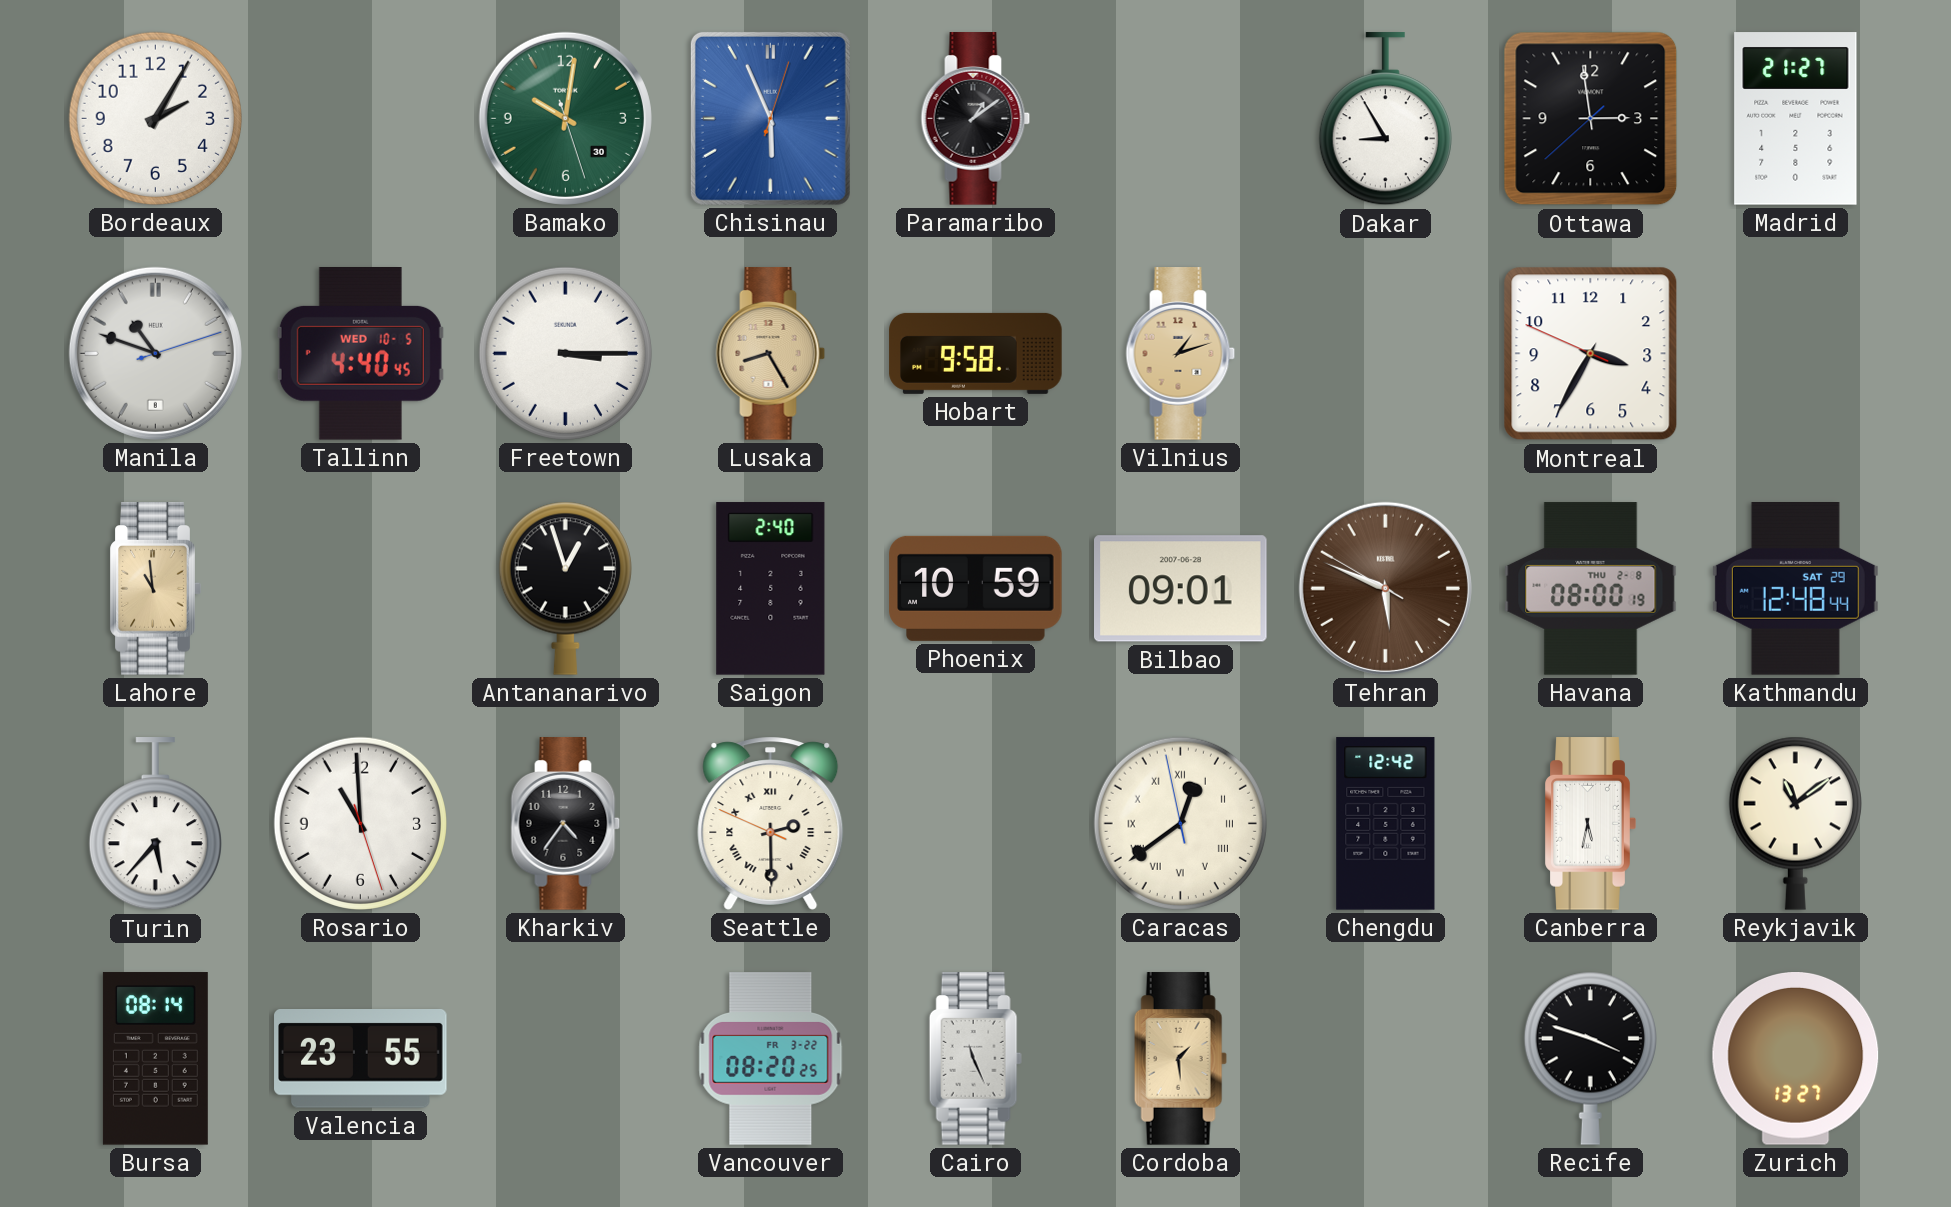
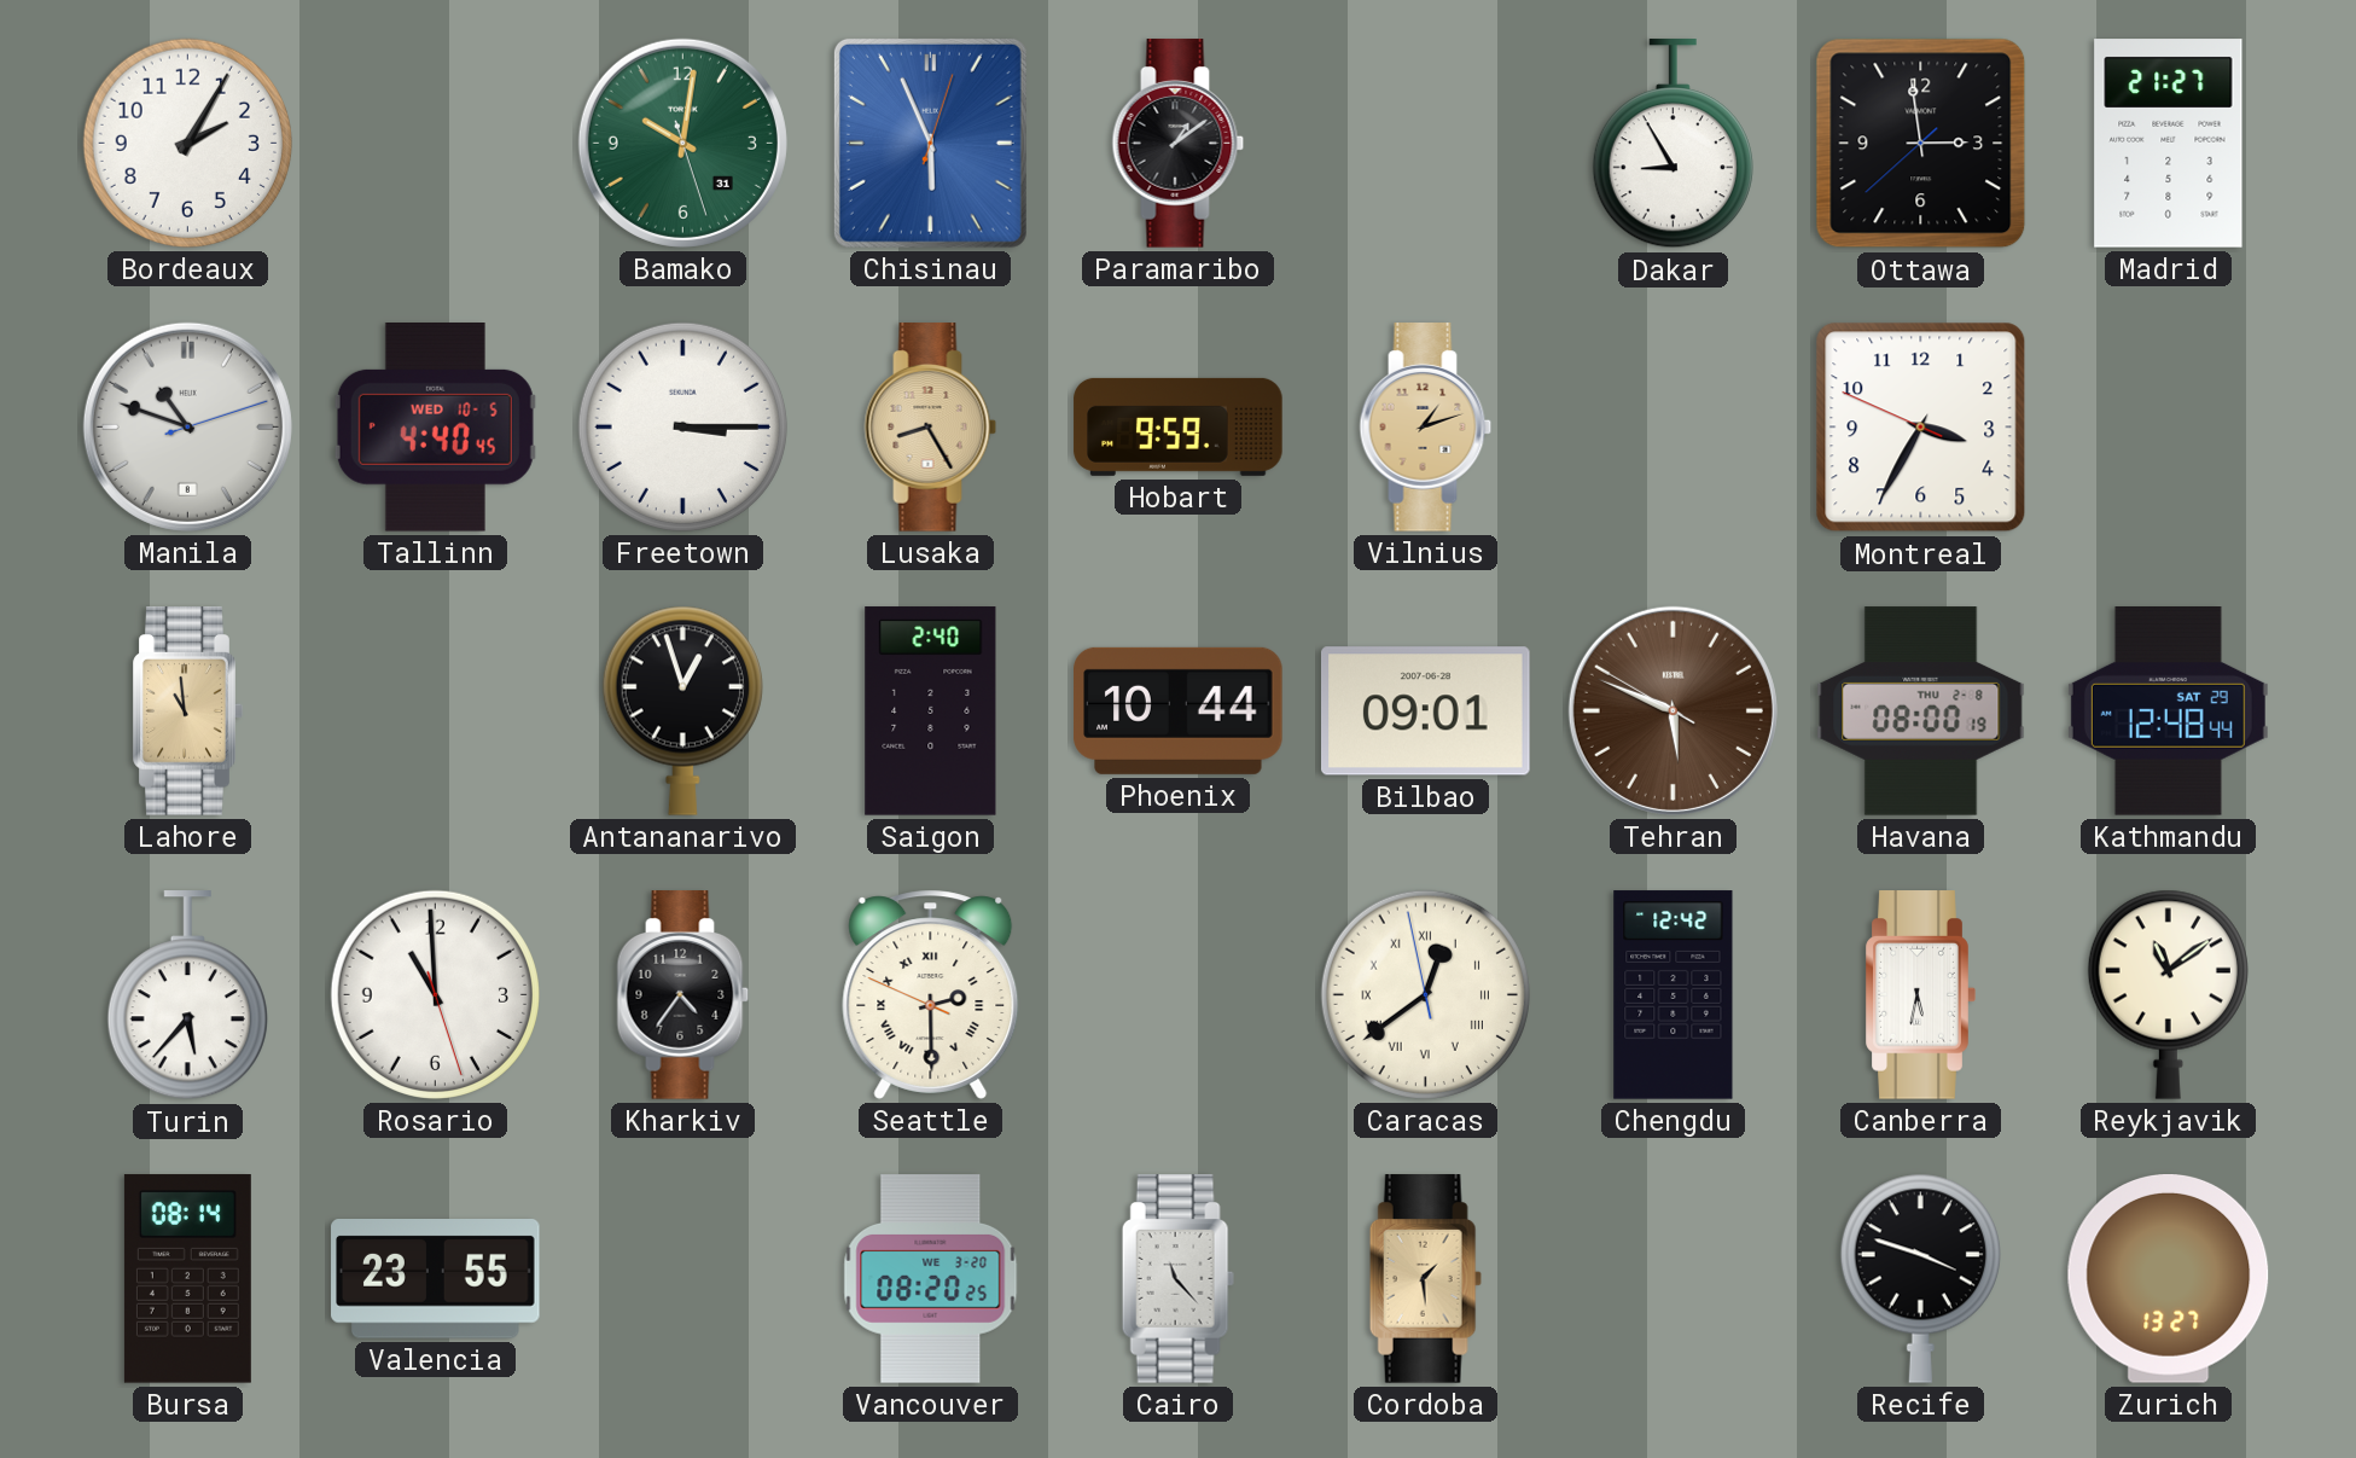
Bamako date: 30 -> 31
Hobart: 9:58 -> 9:59
Phoenix: 10:59 -> 10:44
Vancouver date: FR 3-22 -> WE 3-20
Cairo: 11:26 -> 11:23
